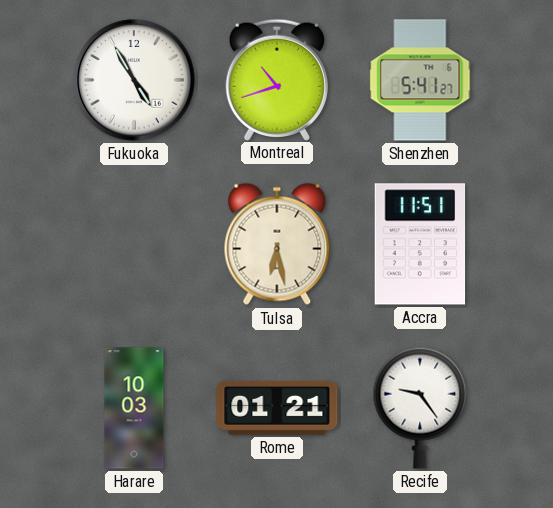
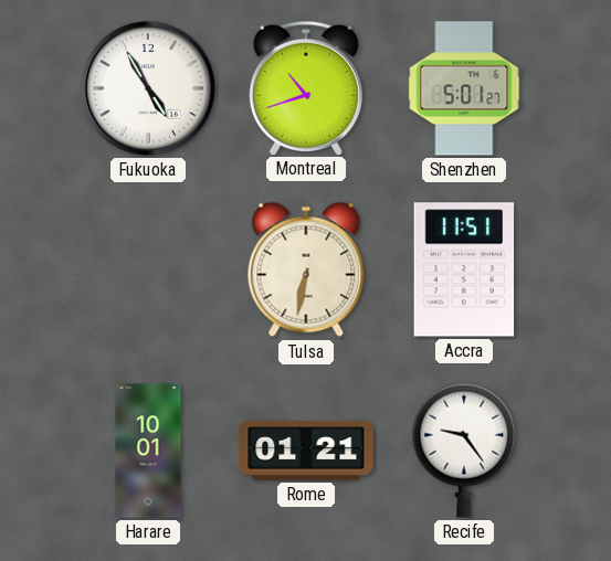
Shenzhen: 5:41 -> 5:01
Tulsa: 6:28 -> 6:32
Harare: 10:03 -> 10:01
